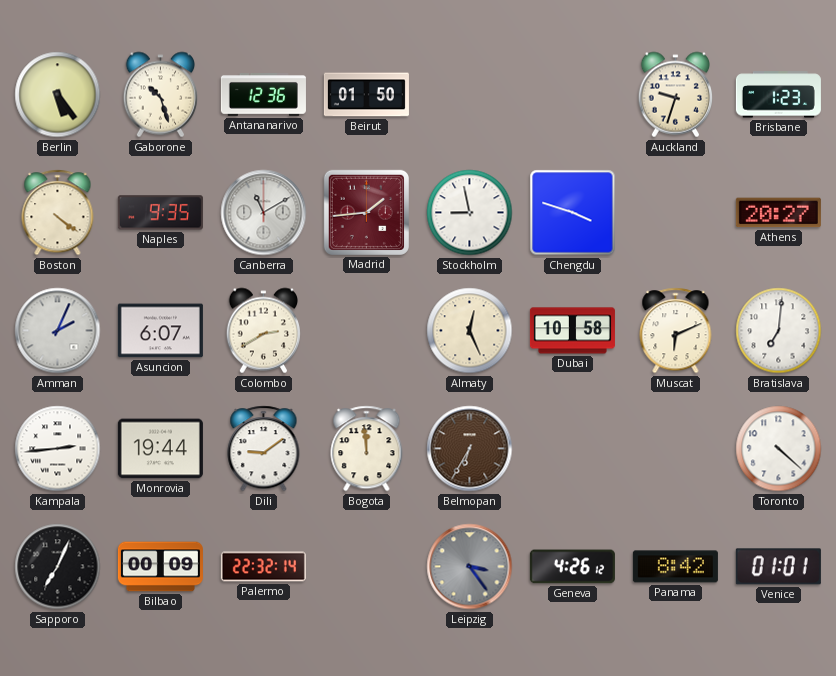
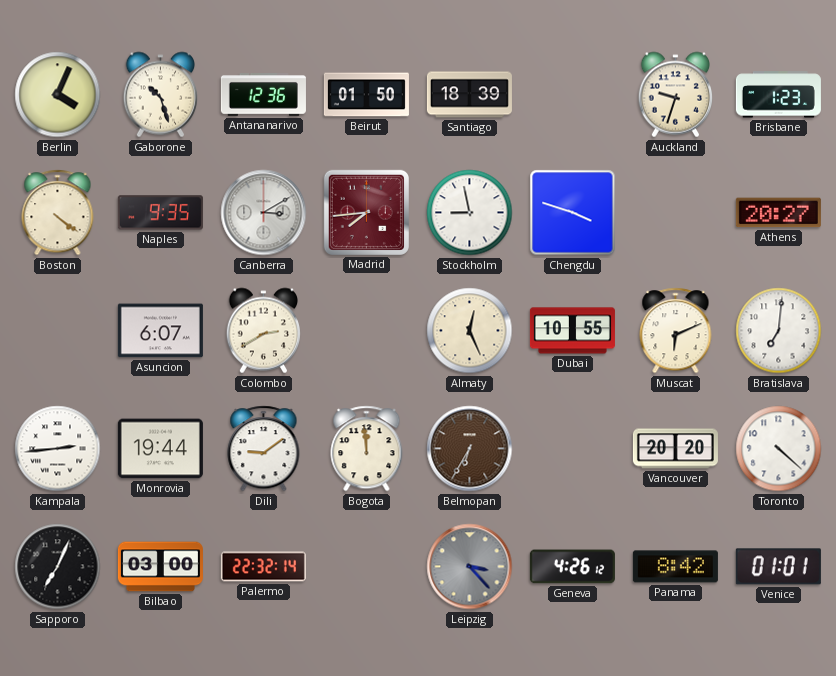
Berlin: 5:24 -> 4:04
Santiago: none -> 18:39
Canberra: 11:10 -> 3:10
Madrid: 1:44 -> 7:44
Amman: 2:04 -> none
Dubai: 10:58 -> 10:55
Vancouver: none -> 20:20
Bilbao: 00:09 -> 03:00
Leipzig: 3:24 -> 3:23
